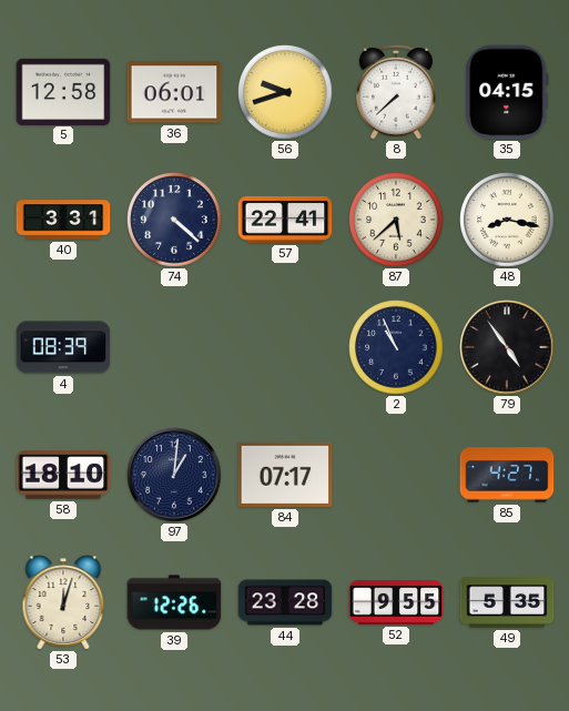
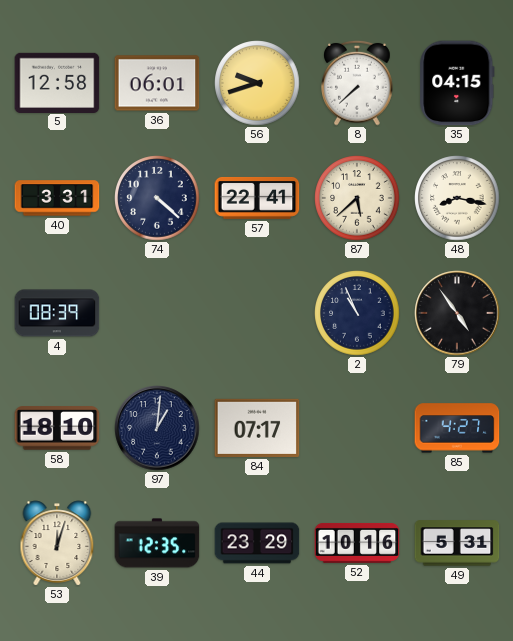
39: 12:26 -> 12:35
44: 23:28 -> 23:29
52: 9:55 -> 10:16
49: 5:35 -> 5:31
